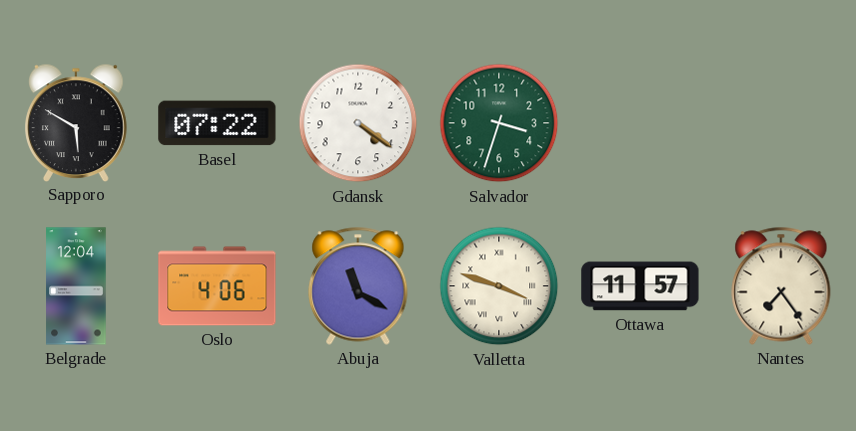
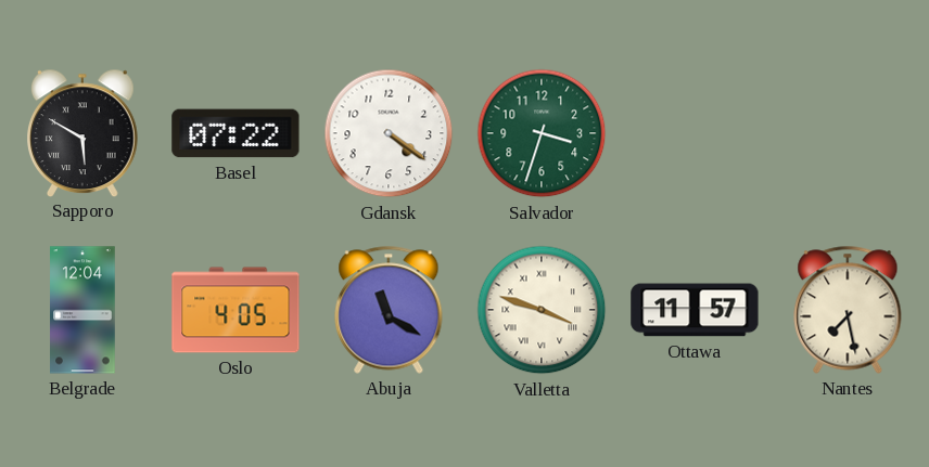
Oslo: 4:06 -> 4:05
Nantes: 7:24 -> 7:28
